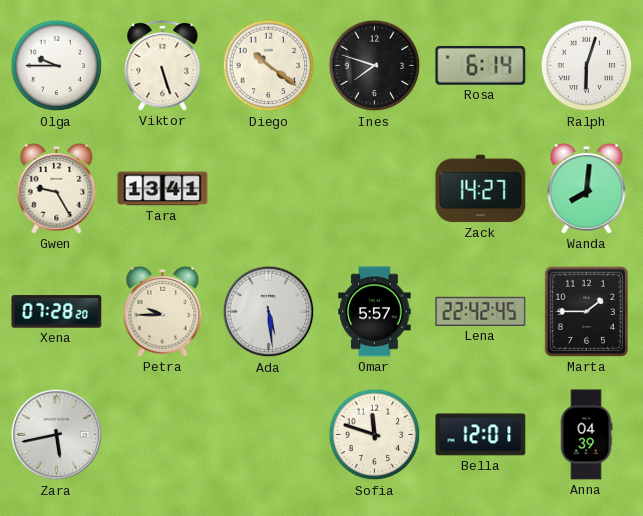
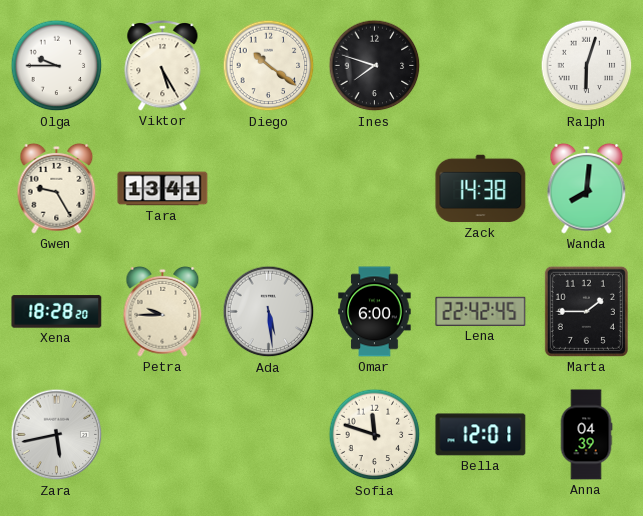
Viktor: 5:27 -> 5:25
Rosa: 6:14 -> none
Zack: 14:27 -> 14:38
Xena: 07:28 -> 18:28
Omar: 5:57 -> 6:00
